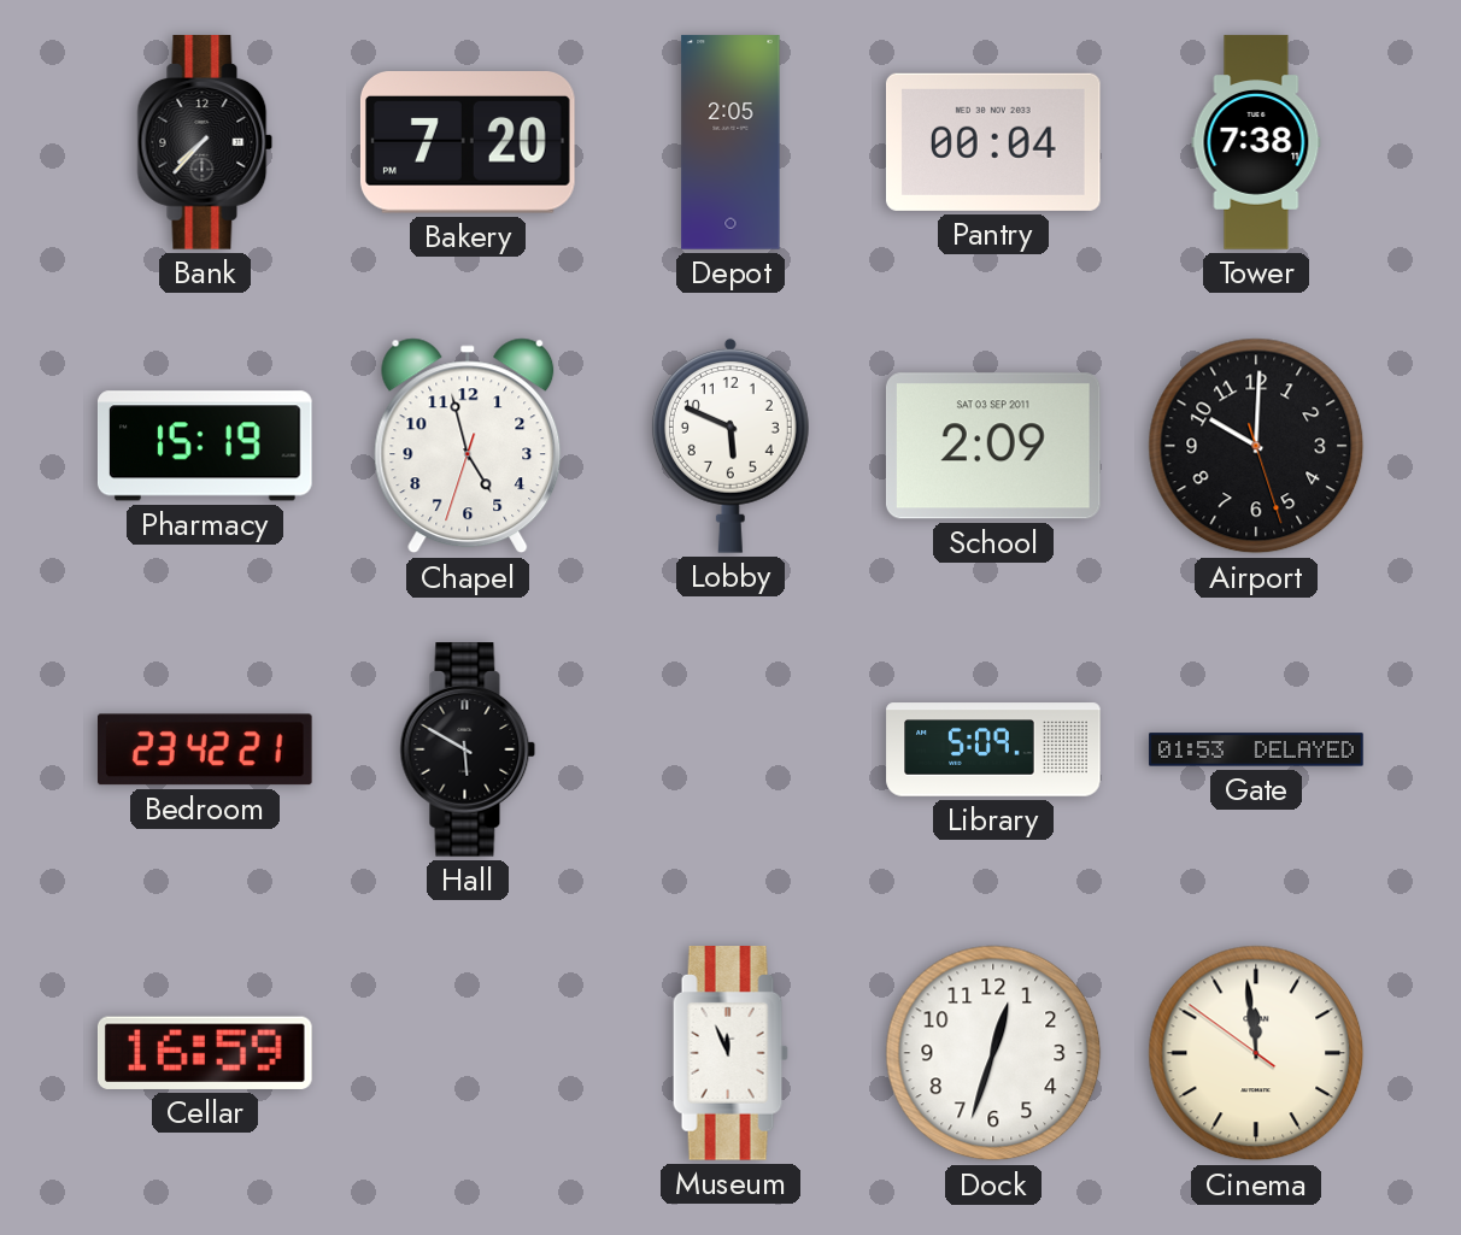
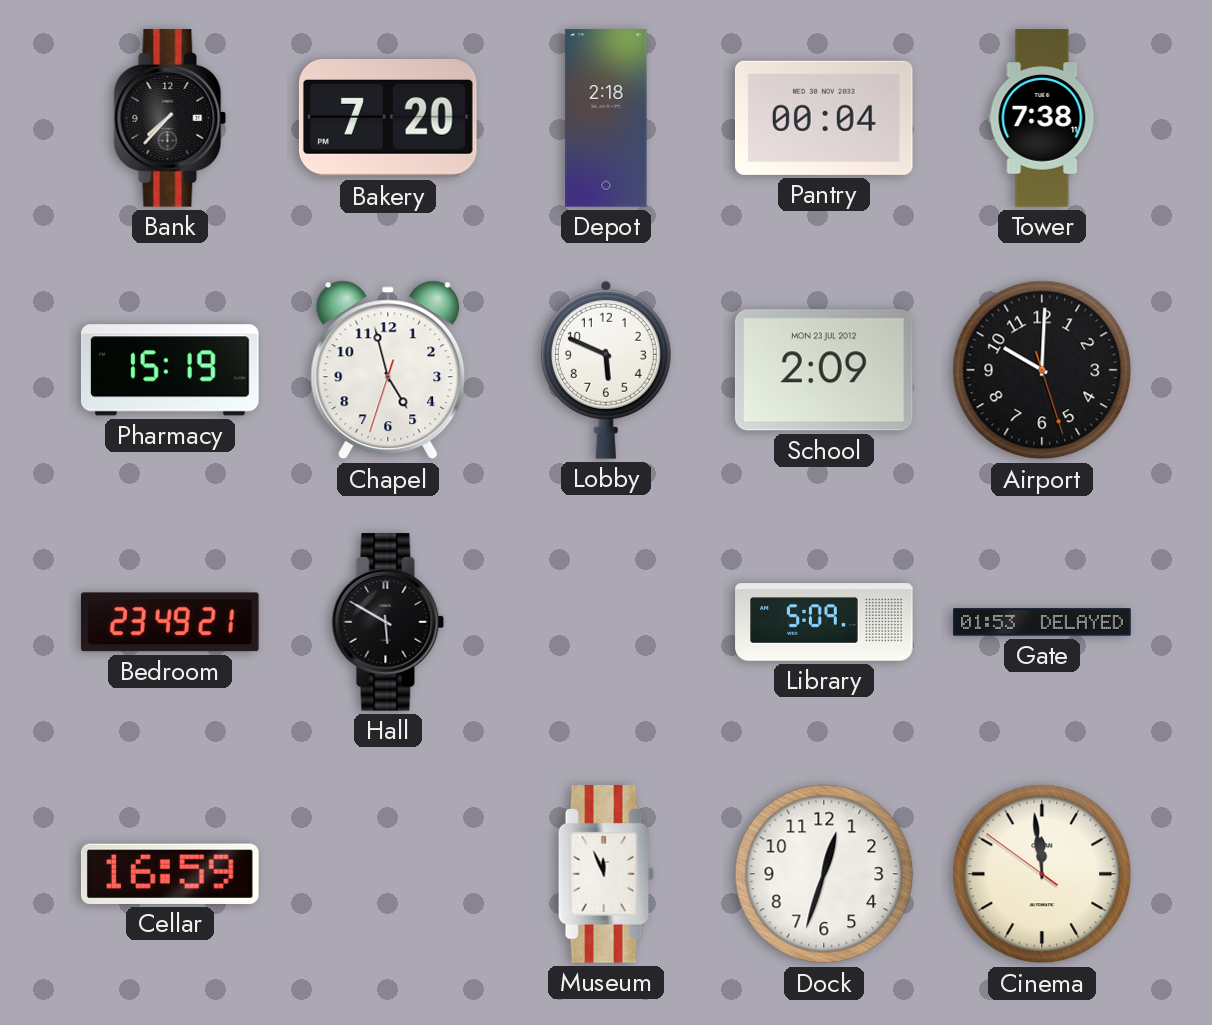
Depot: 2:05 -> 2:18
School date: SAT 03 SEP 2011 -> MON 23 JUL 2012
Bedroom: 23:42 -> 23:49
